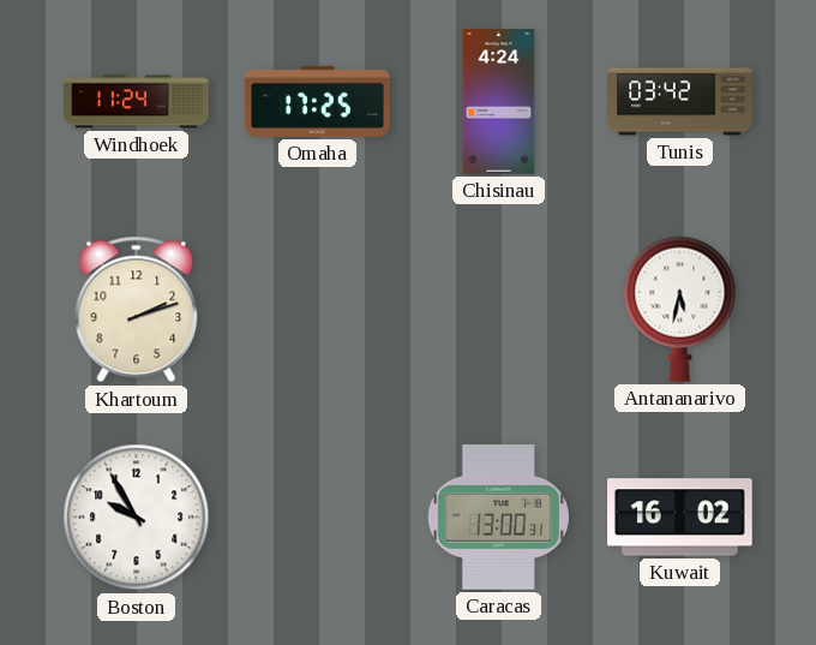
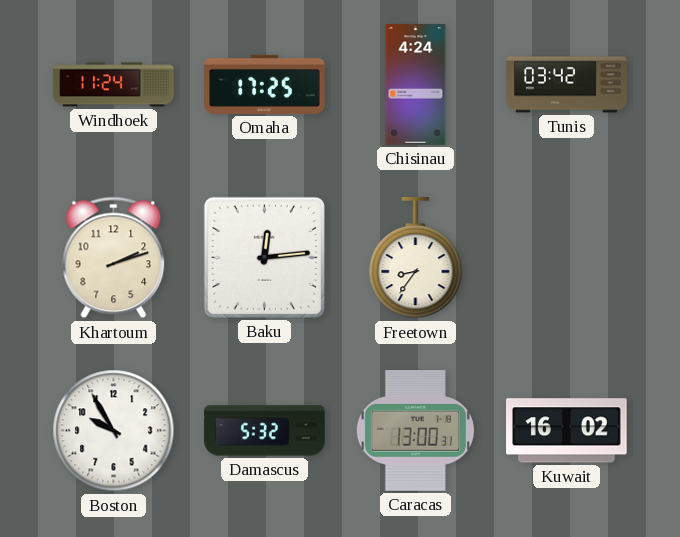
Baku: none -> 12:14
Freetown: none -> 8:36
Antananarivo: 5:32 -> none
Damascus: none -> 5:32
